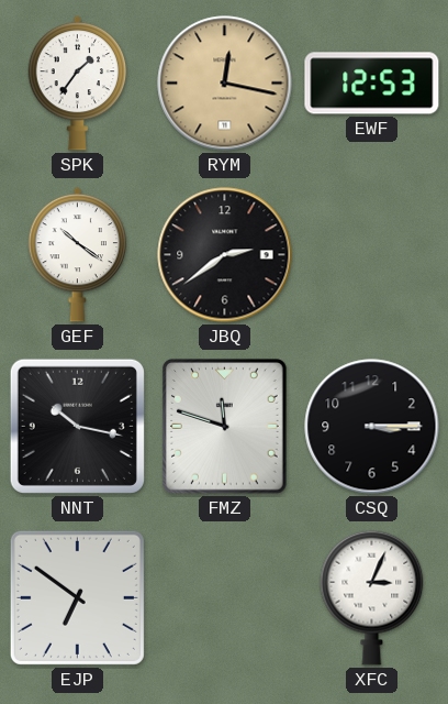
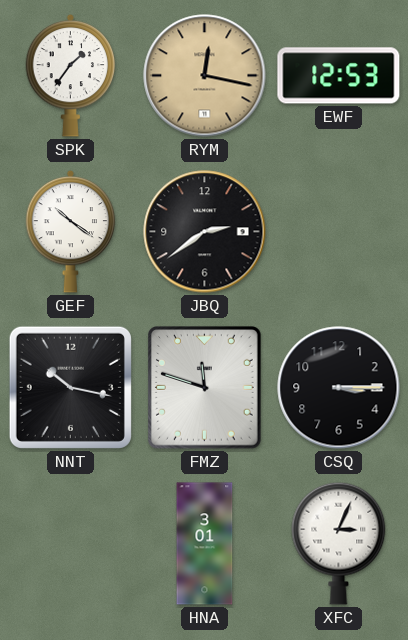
EJP: 6:51 -> none
HNA: none -> 3:01
